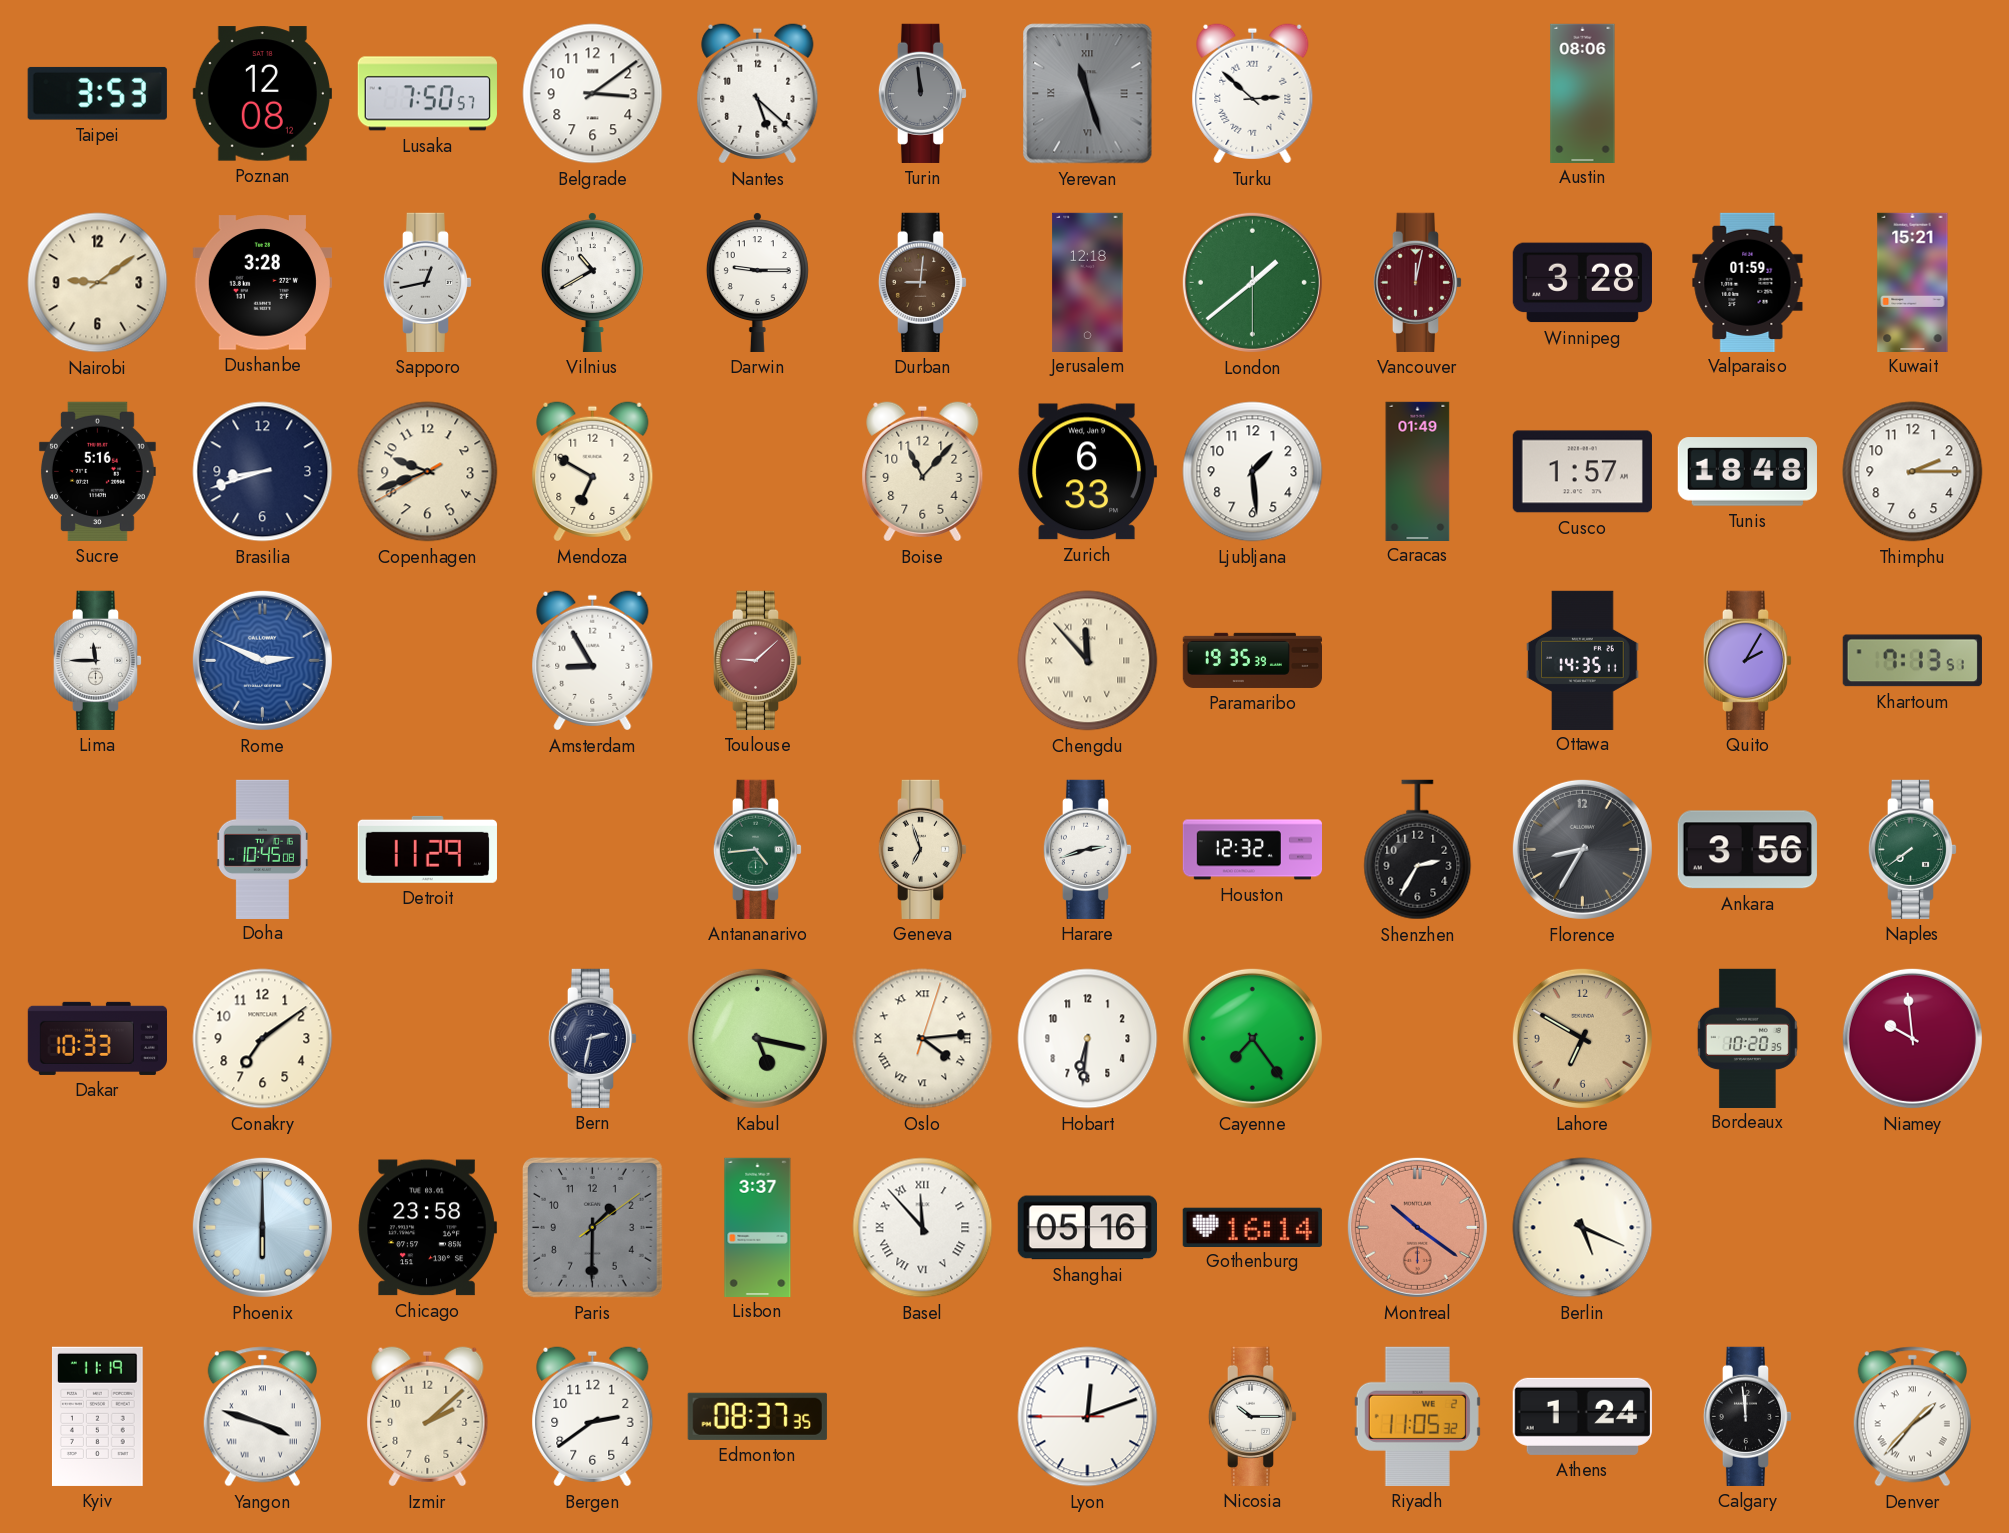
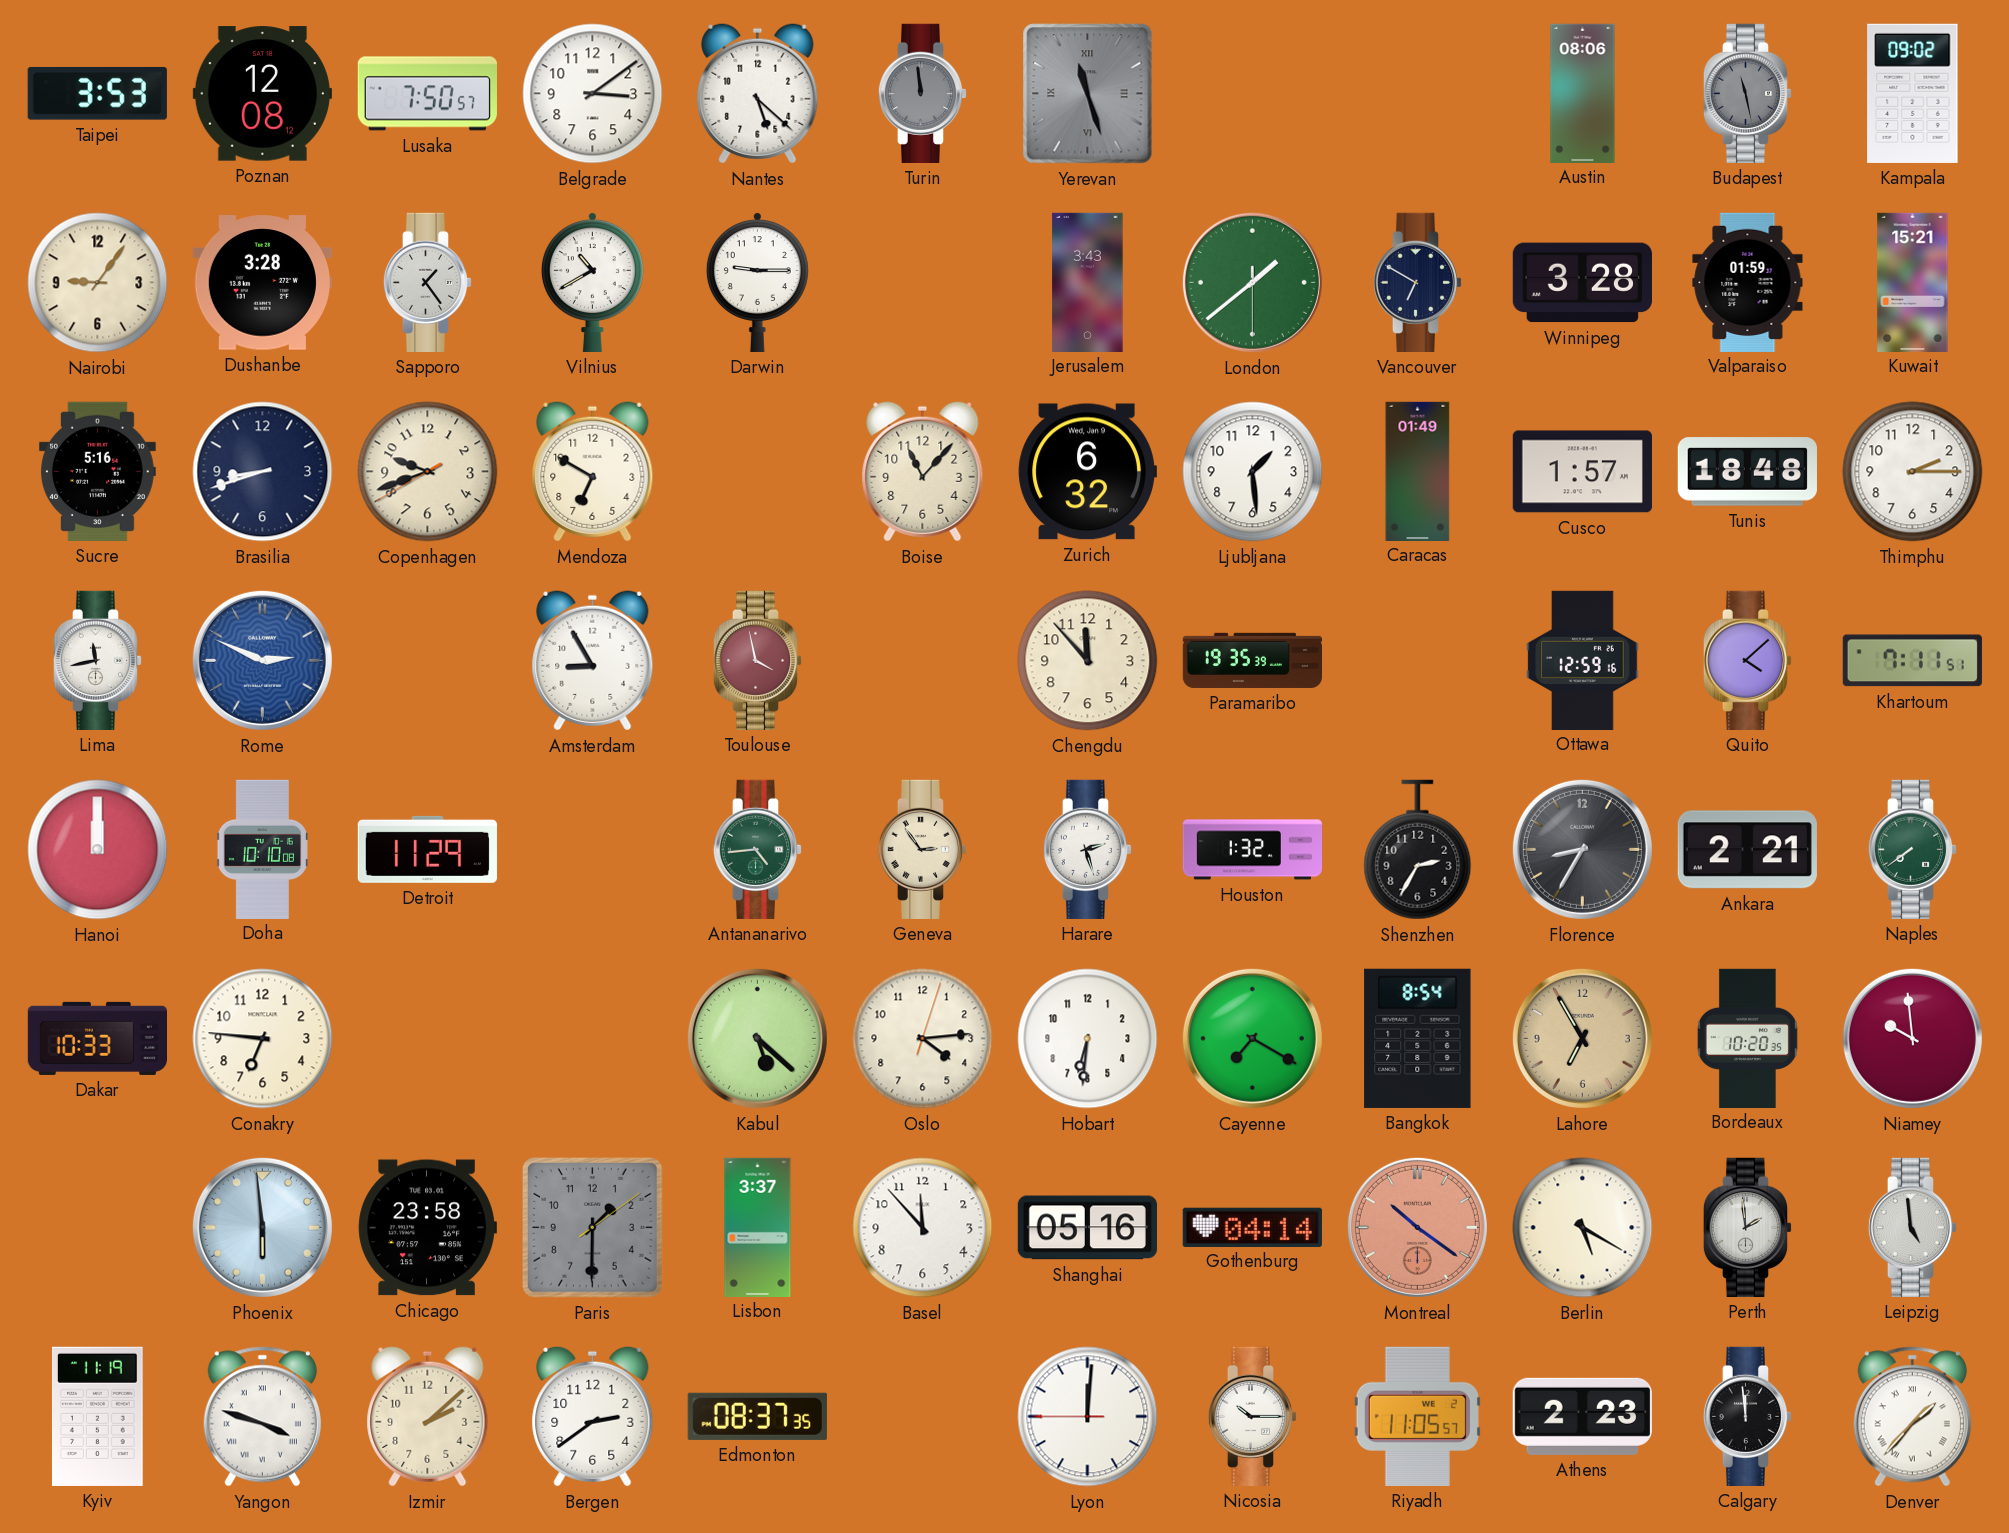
Turku: 2:52 -> none
Budapest: none -> 11:28
Kampala: none -> 09:02
Nairobi: 9:09 -> 9:06
Sapporo: 12:43 -> 1:24
Durban: 9:01 -> none
Jerusalem: 12:18 -> 3:43
Vancouver: 12:02 -> 6:50
Vancouver dial: burgundy -> navy
Zurich: 6:33 -> 6:32
Lima: 11:45 -> 11:43
Toulouse: 9:08 -> 3:58
Chengdu numerals: Roman -> Arabic
Ottawa: 14:35 -> 12:59
Quito: 2:05 -> 4:08
Khartoum: 7:13 -> 7:11
Hanoi: none -> 12:00
Doha: 10:45 -> 10:10
Geneva: 6:57 -> 2:54
Harare: 2:42 -> 2:27
Houston: 12:32 -> 1:32
Ankara: 3:56 -> 2:21
Conakry: 7:09 -> 6:46
Bern: 2:32 -> none
Kabul: 5:17 -> 5:22
Oslo numerals: Roman -> Arabic
Cayenne: 7:24 -> 7:20
Bangkok: none -> 8:54
Lahore: 6:50 -> 6:55
Phoenix: 6:00 -> 5:59
Basel numerals: Roman -> Arabic
Gothenburg: 16:14 -> 04:14
Berlin: 5:19 -> 5:20
Perth: none -> 1:59
Leipzig: none -> 4:59
Lyon: 12:11 -> 12:00
Riyadh: 11:05:32 -> 11:05:57
Athens: 1:24 -> 2:23
